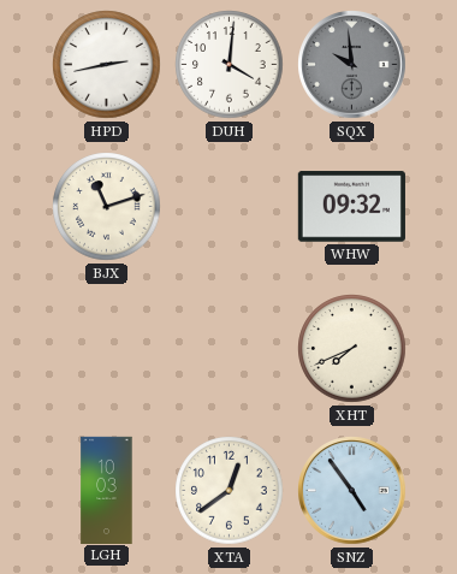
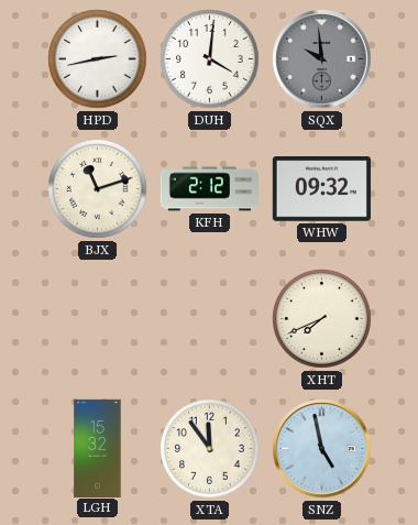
KFH: none -> 2:12
LGH: 10:03 -> 15:32
XTA: 12:39 -> 11:54
SNZ: 4:54 -> 4:58
